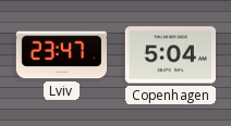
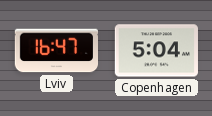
Lviv: 23:47 -> 16:47
